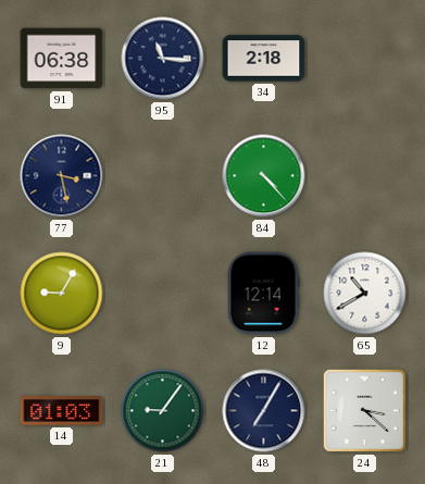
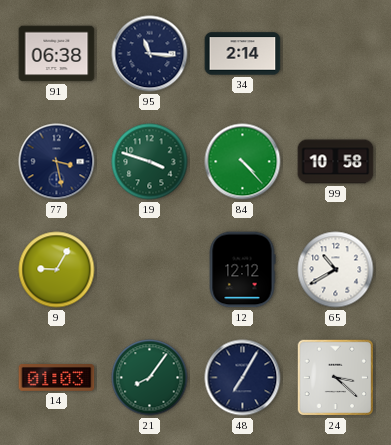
34: 2:18 -> 2:14
19: none -> 3:48
99: none -> 10:58
12: 12:14 -> 12:12
21: 9:06 -> 8:06
